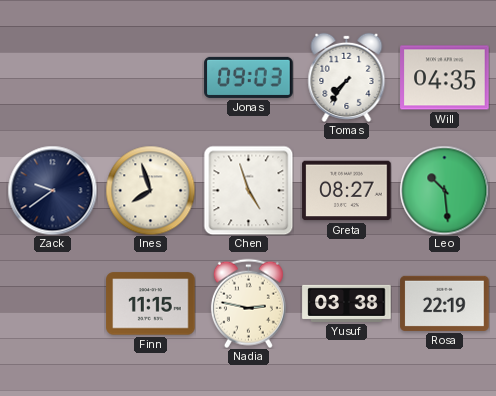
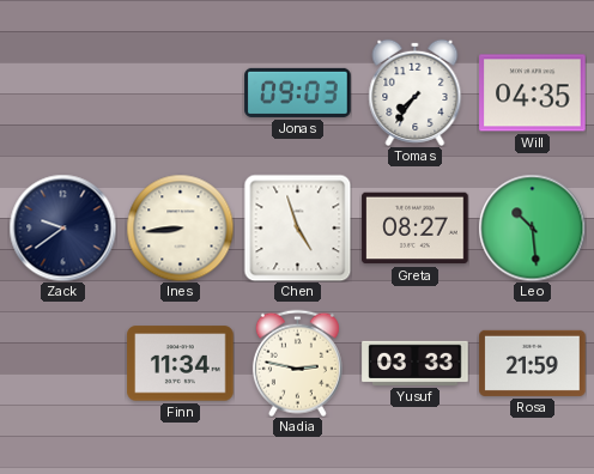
Ines: 7:57 -> 8:44
Finn: 11:15 -> 11:34
Yusuf: 03:38 -> 03:33
Rosa: 22:19 -> 21:59
